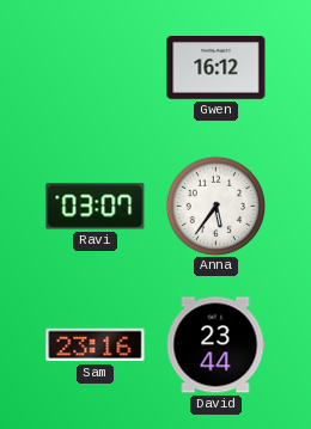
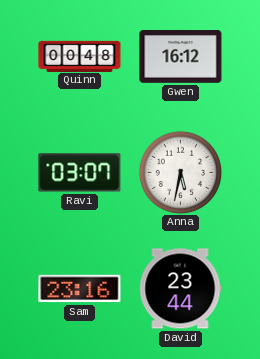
Quinn: none -> 00:48
Anna: 5:36 -> 5:32
